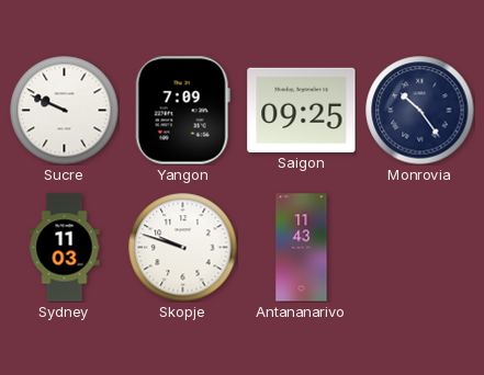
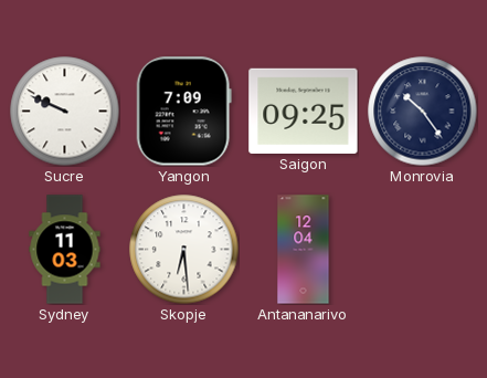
Skopje: 9:48 -> 6:29
Antananarivo: 11:43 -> 12:04
